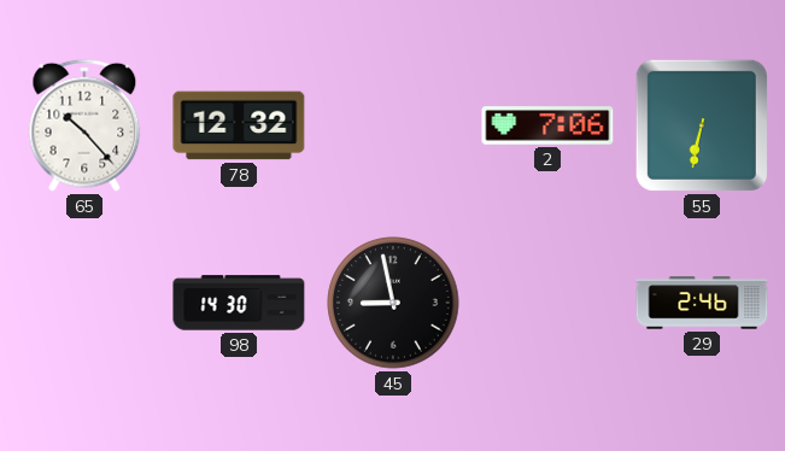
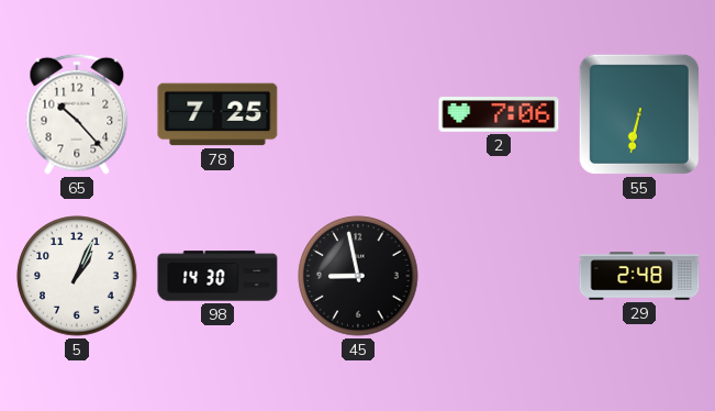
78: 12:32 -> 7:25
5: none -> 1:04
29: 2:46 -> 2:48
